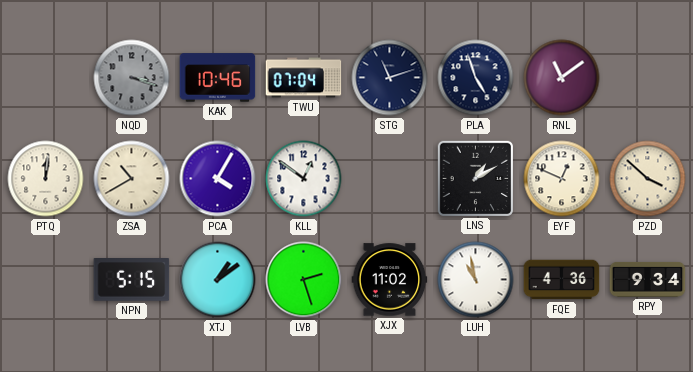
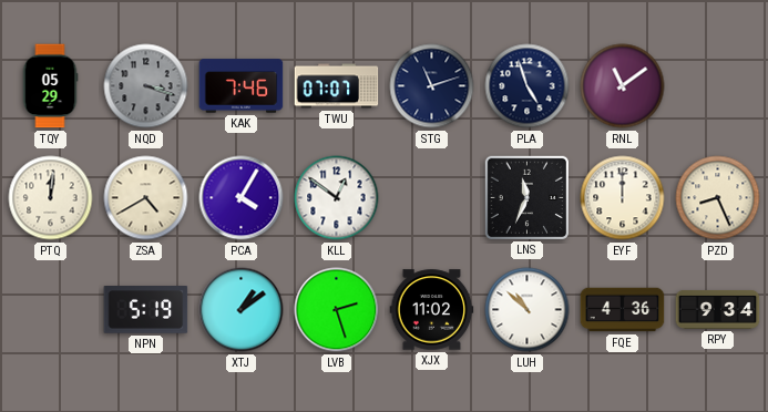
TQY: none -> 05:29
KAK: 10:46 -> 7:46
TWU: 07:04 -> 07:07
ZSA: 10:40 -> 4:40
LNS: 1:10 -> 11:34
EYF: 12:49 -> 12:00
PZD: 3:52 -> 8:26
NPN: 5:15 -> 5:19
LUH: 10:58 -> 10:52
